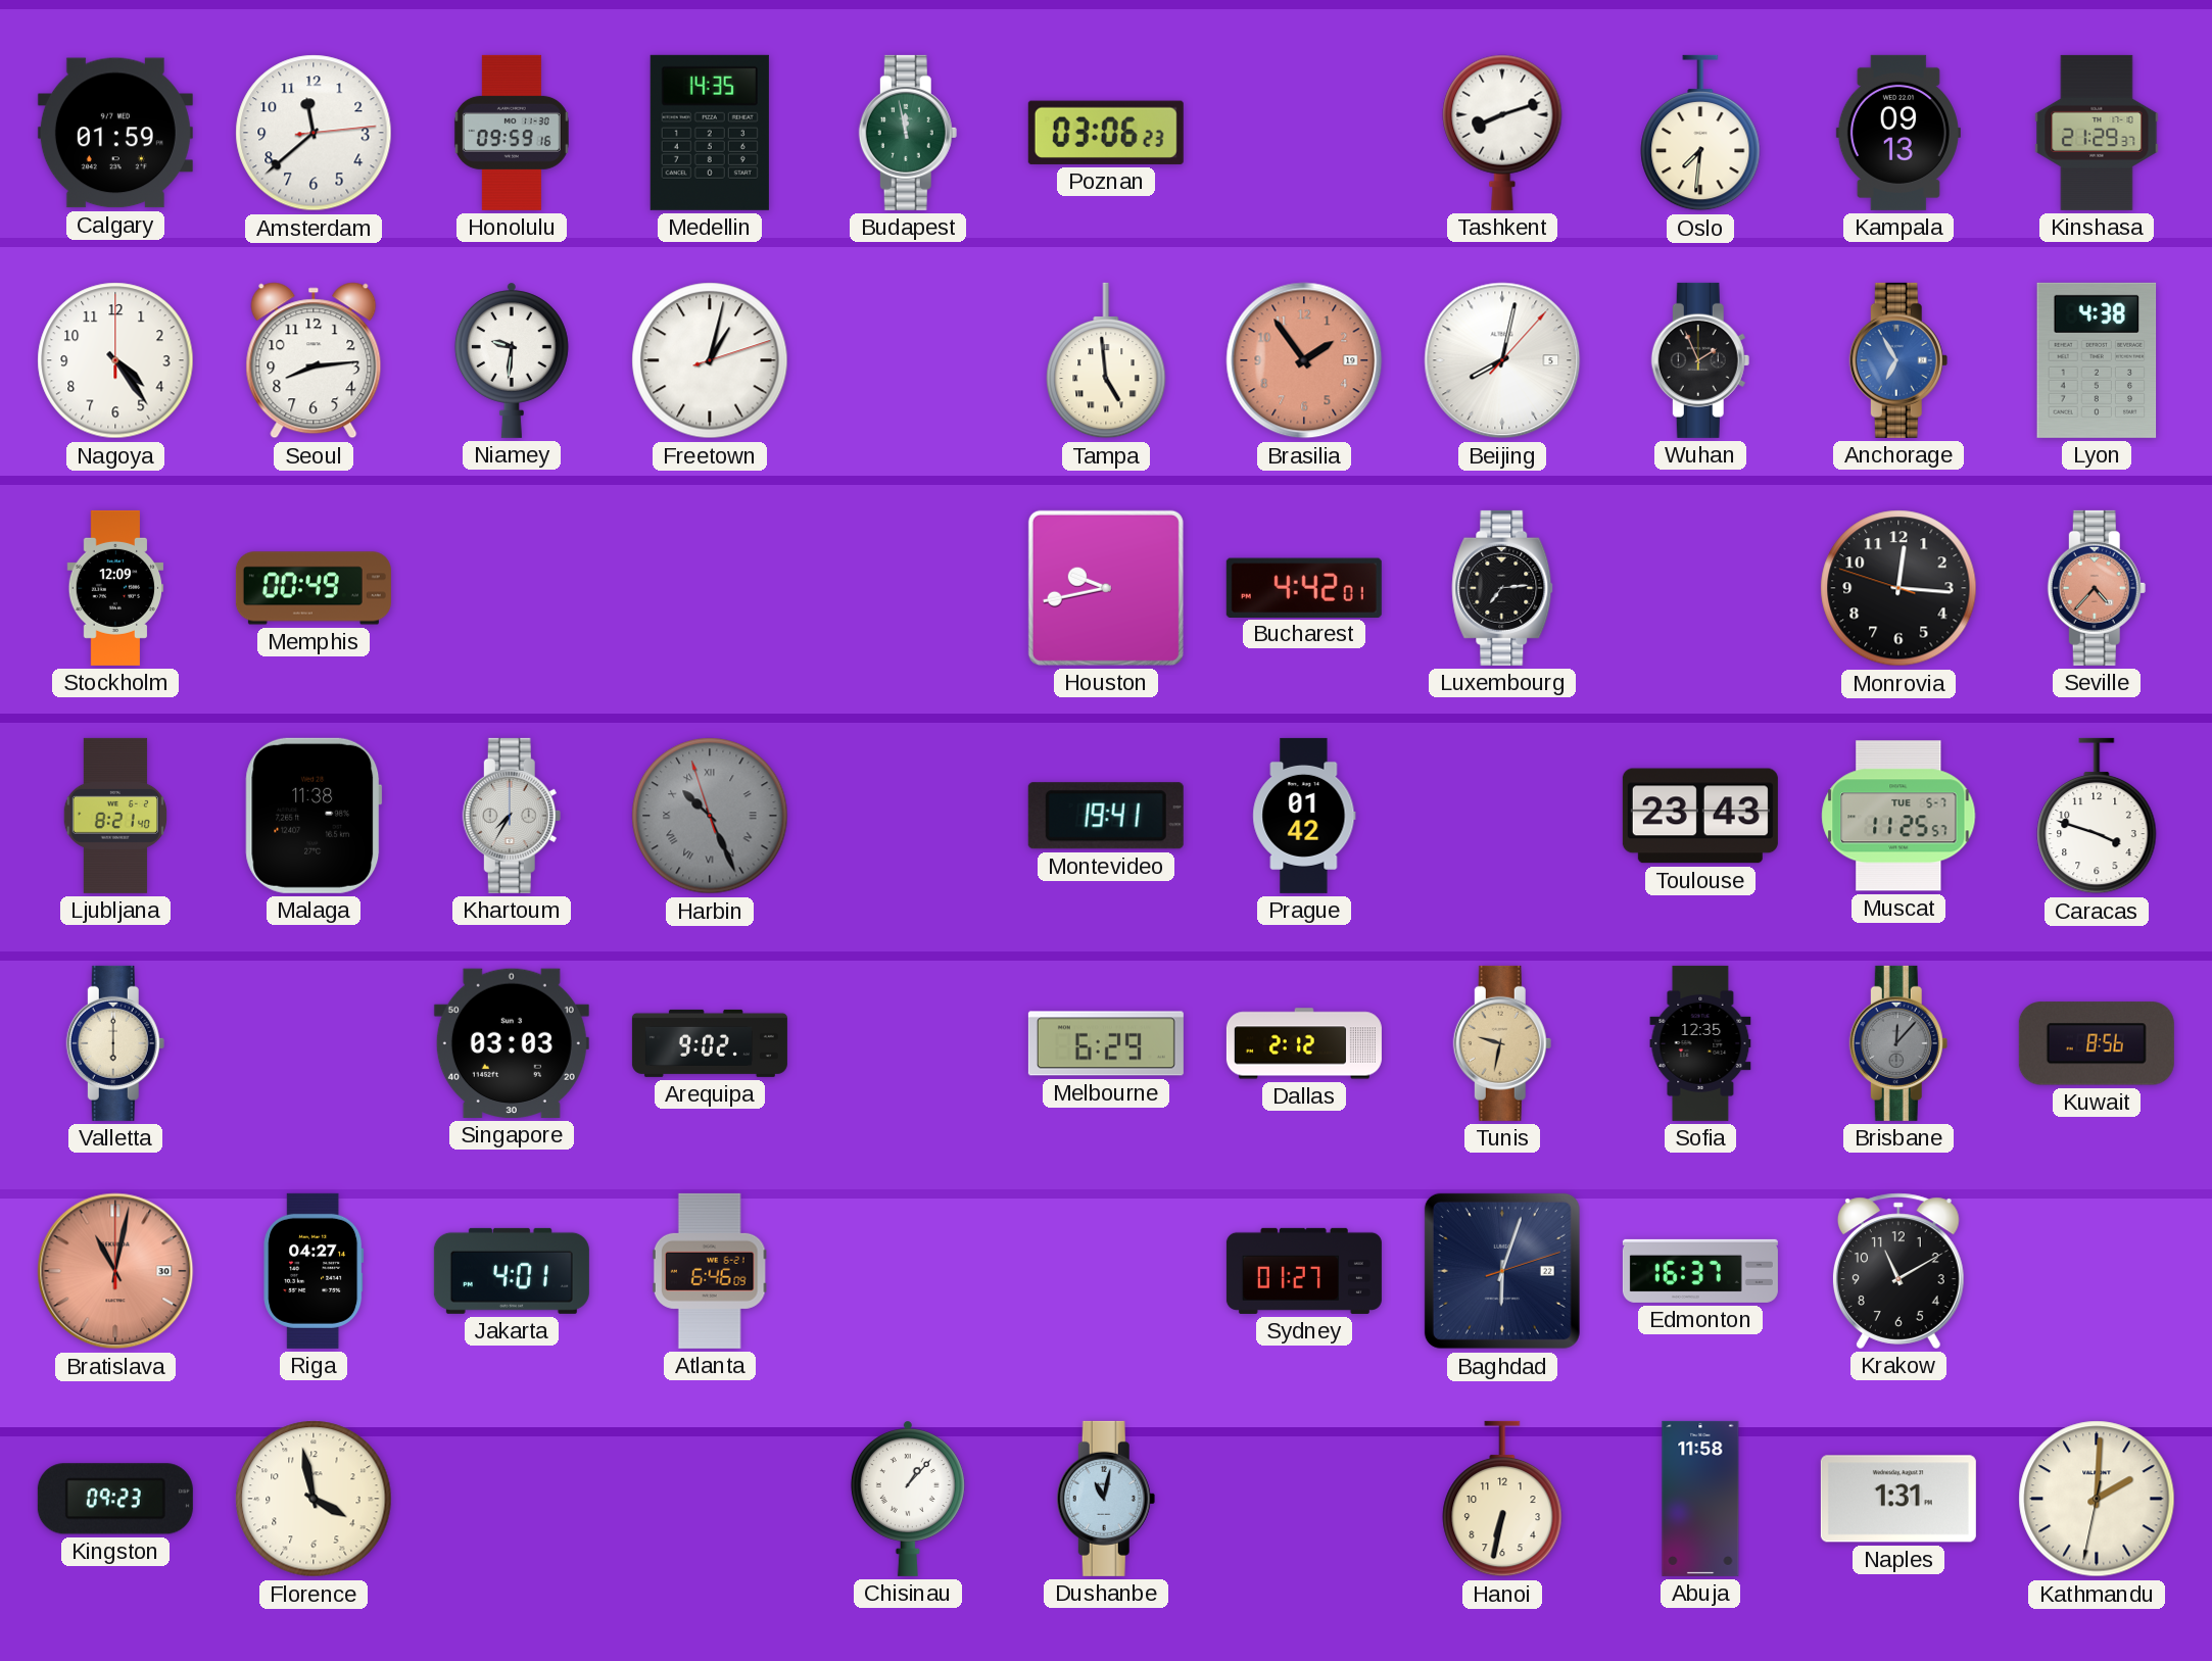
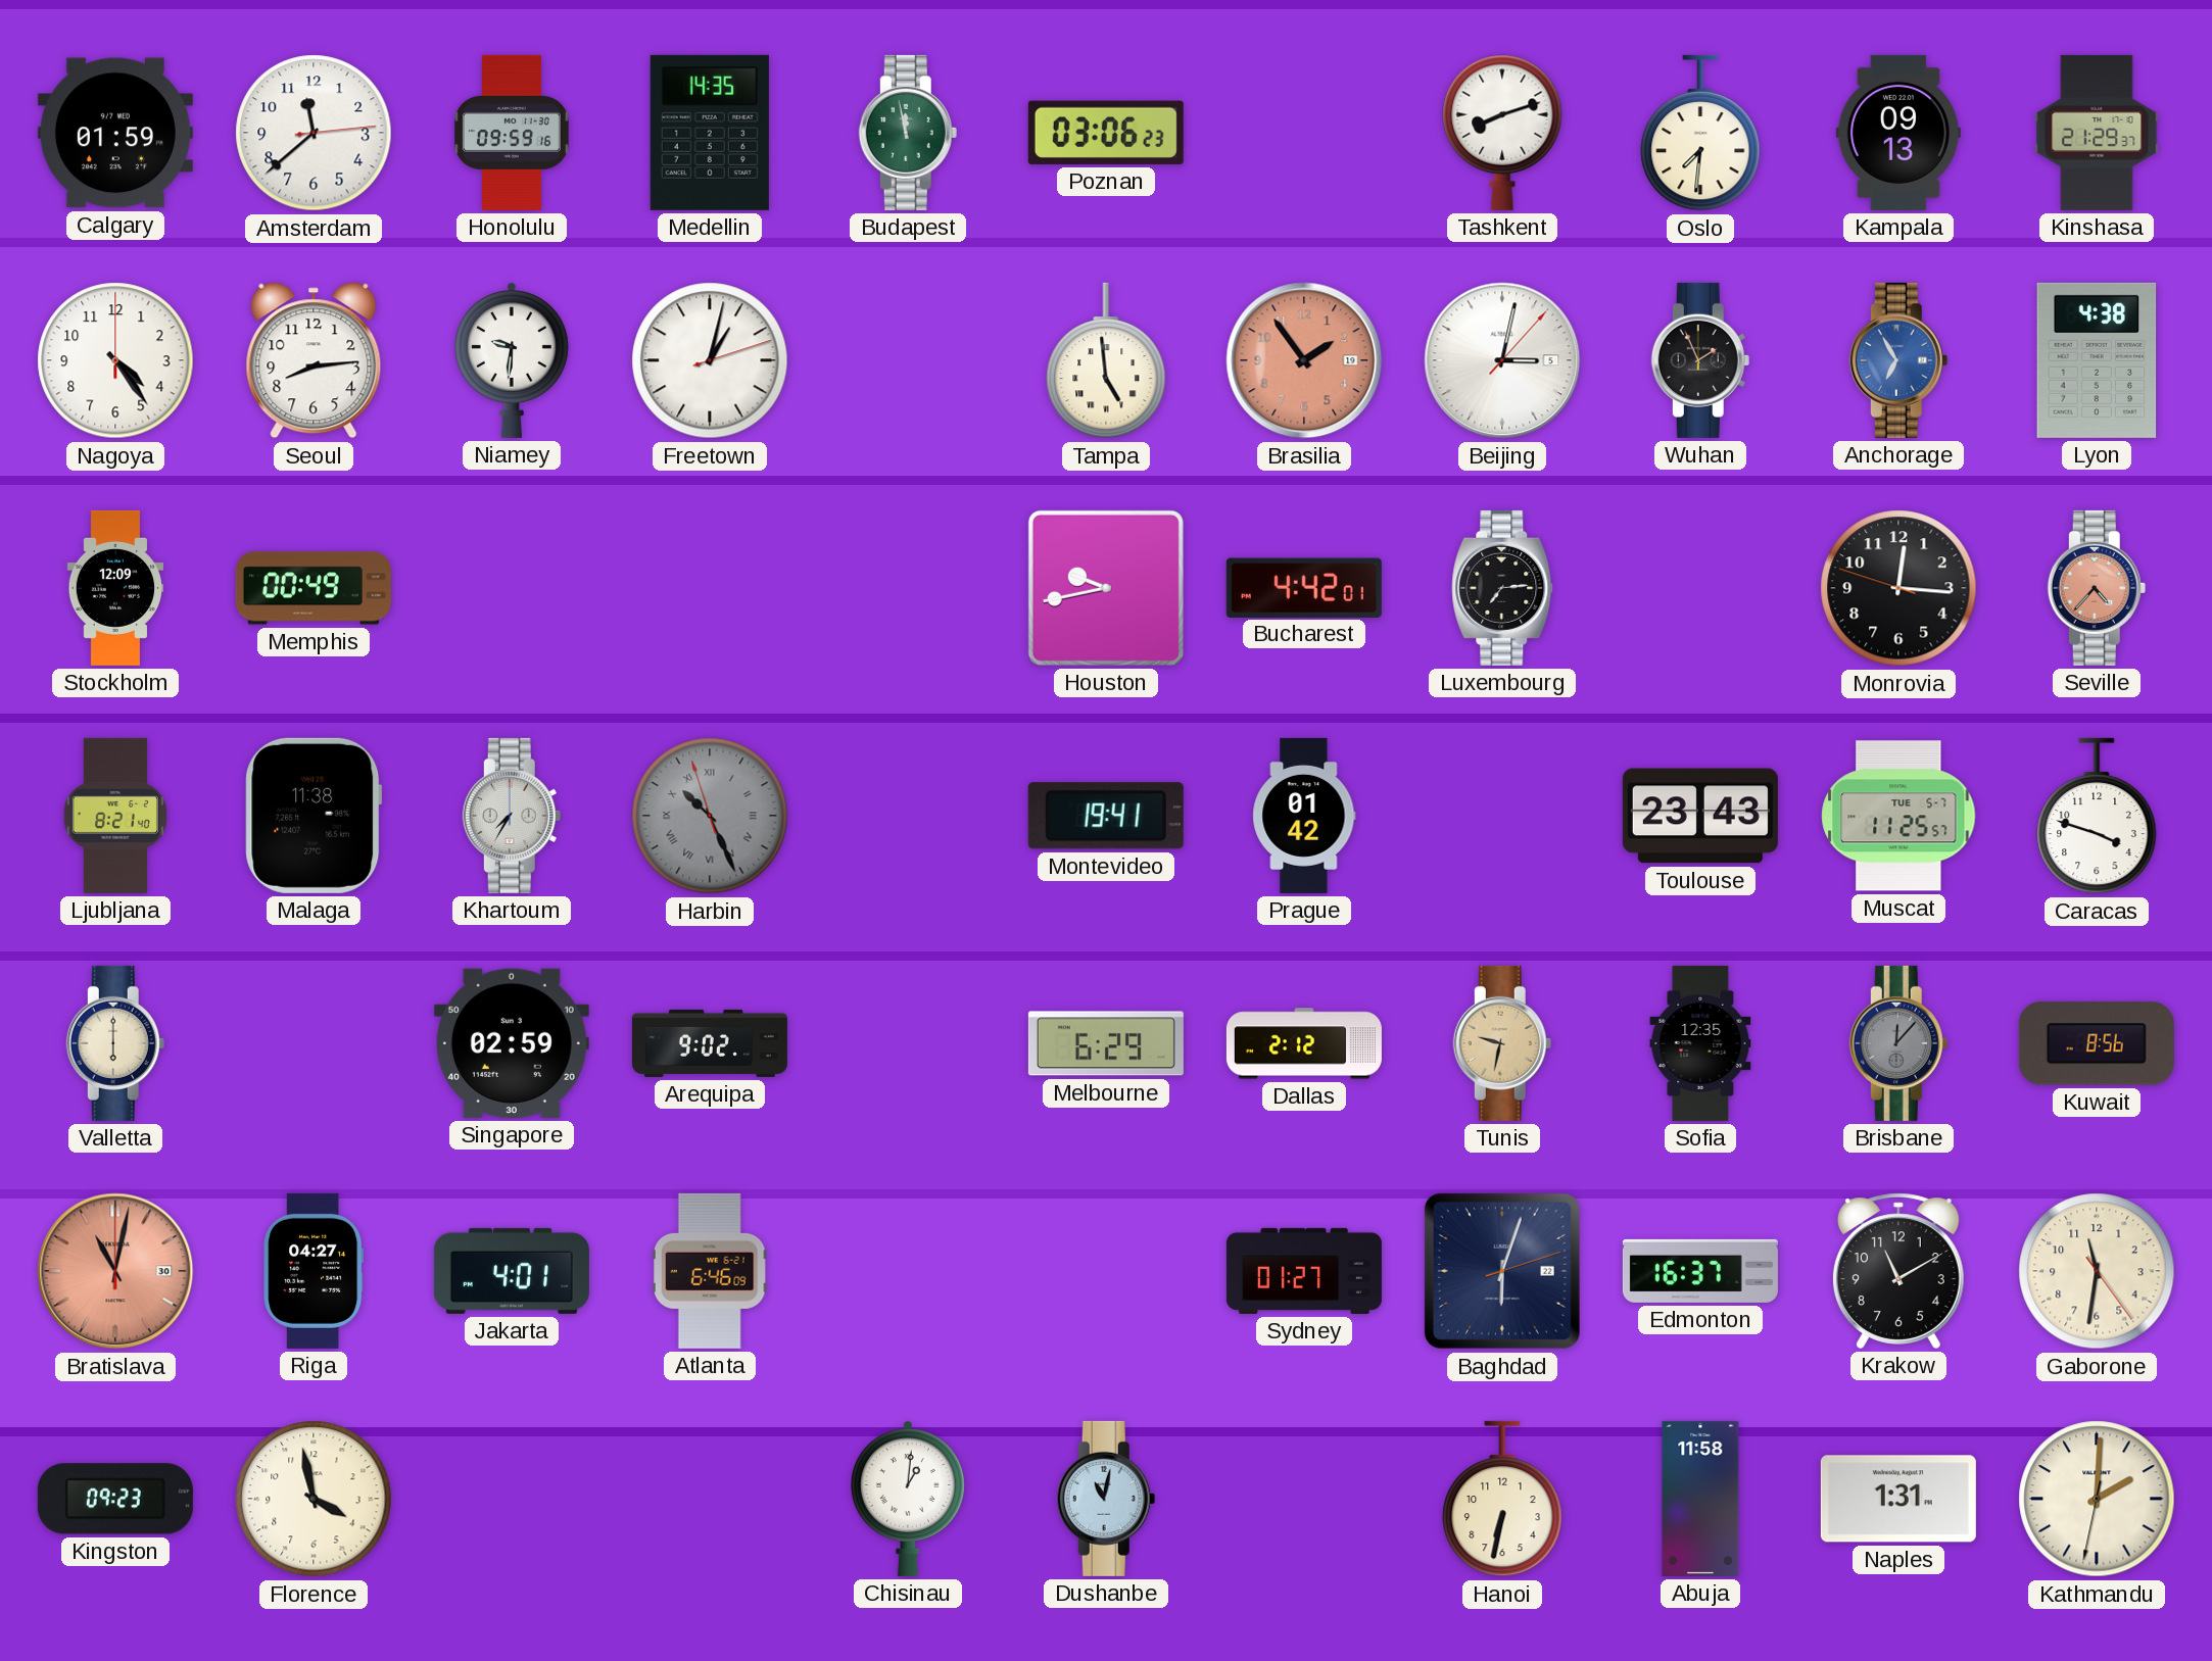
Beijing: 8:02 -> 3:02
Singapore: 03:03 -> 02:59
Gaborone: none -> 11:31
Chisinau: 1:07 -> 1:01
